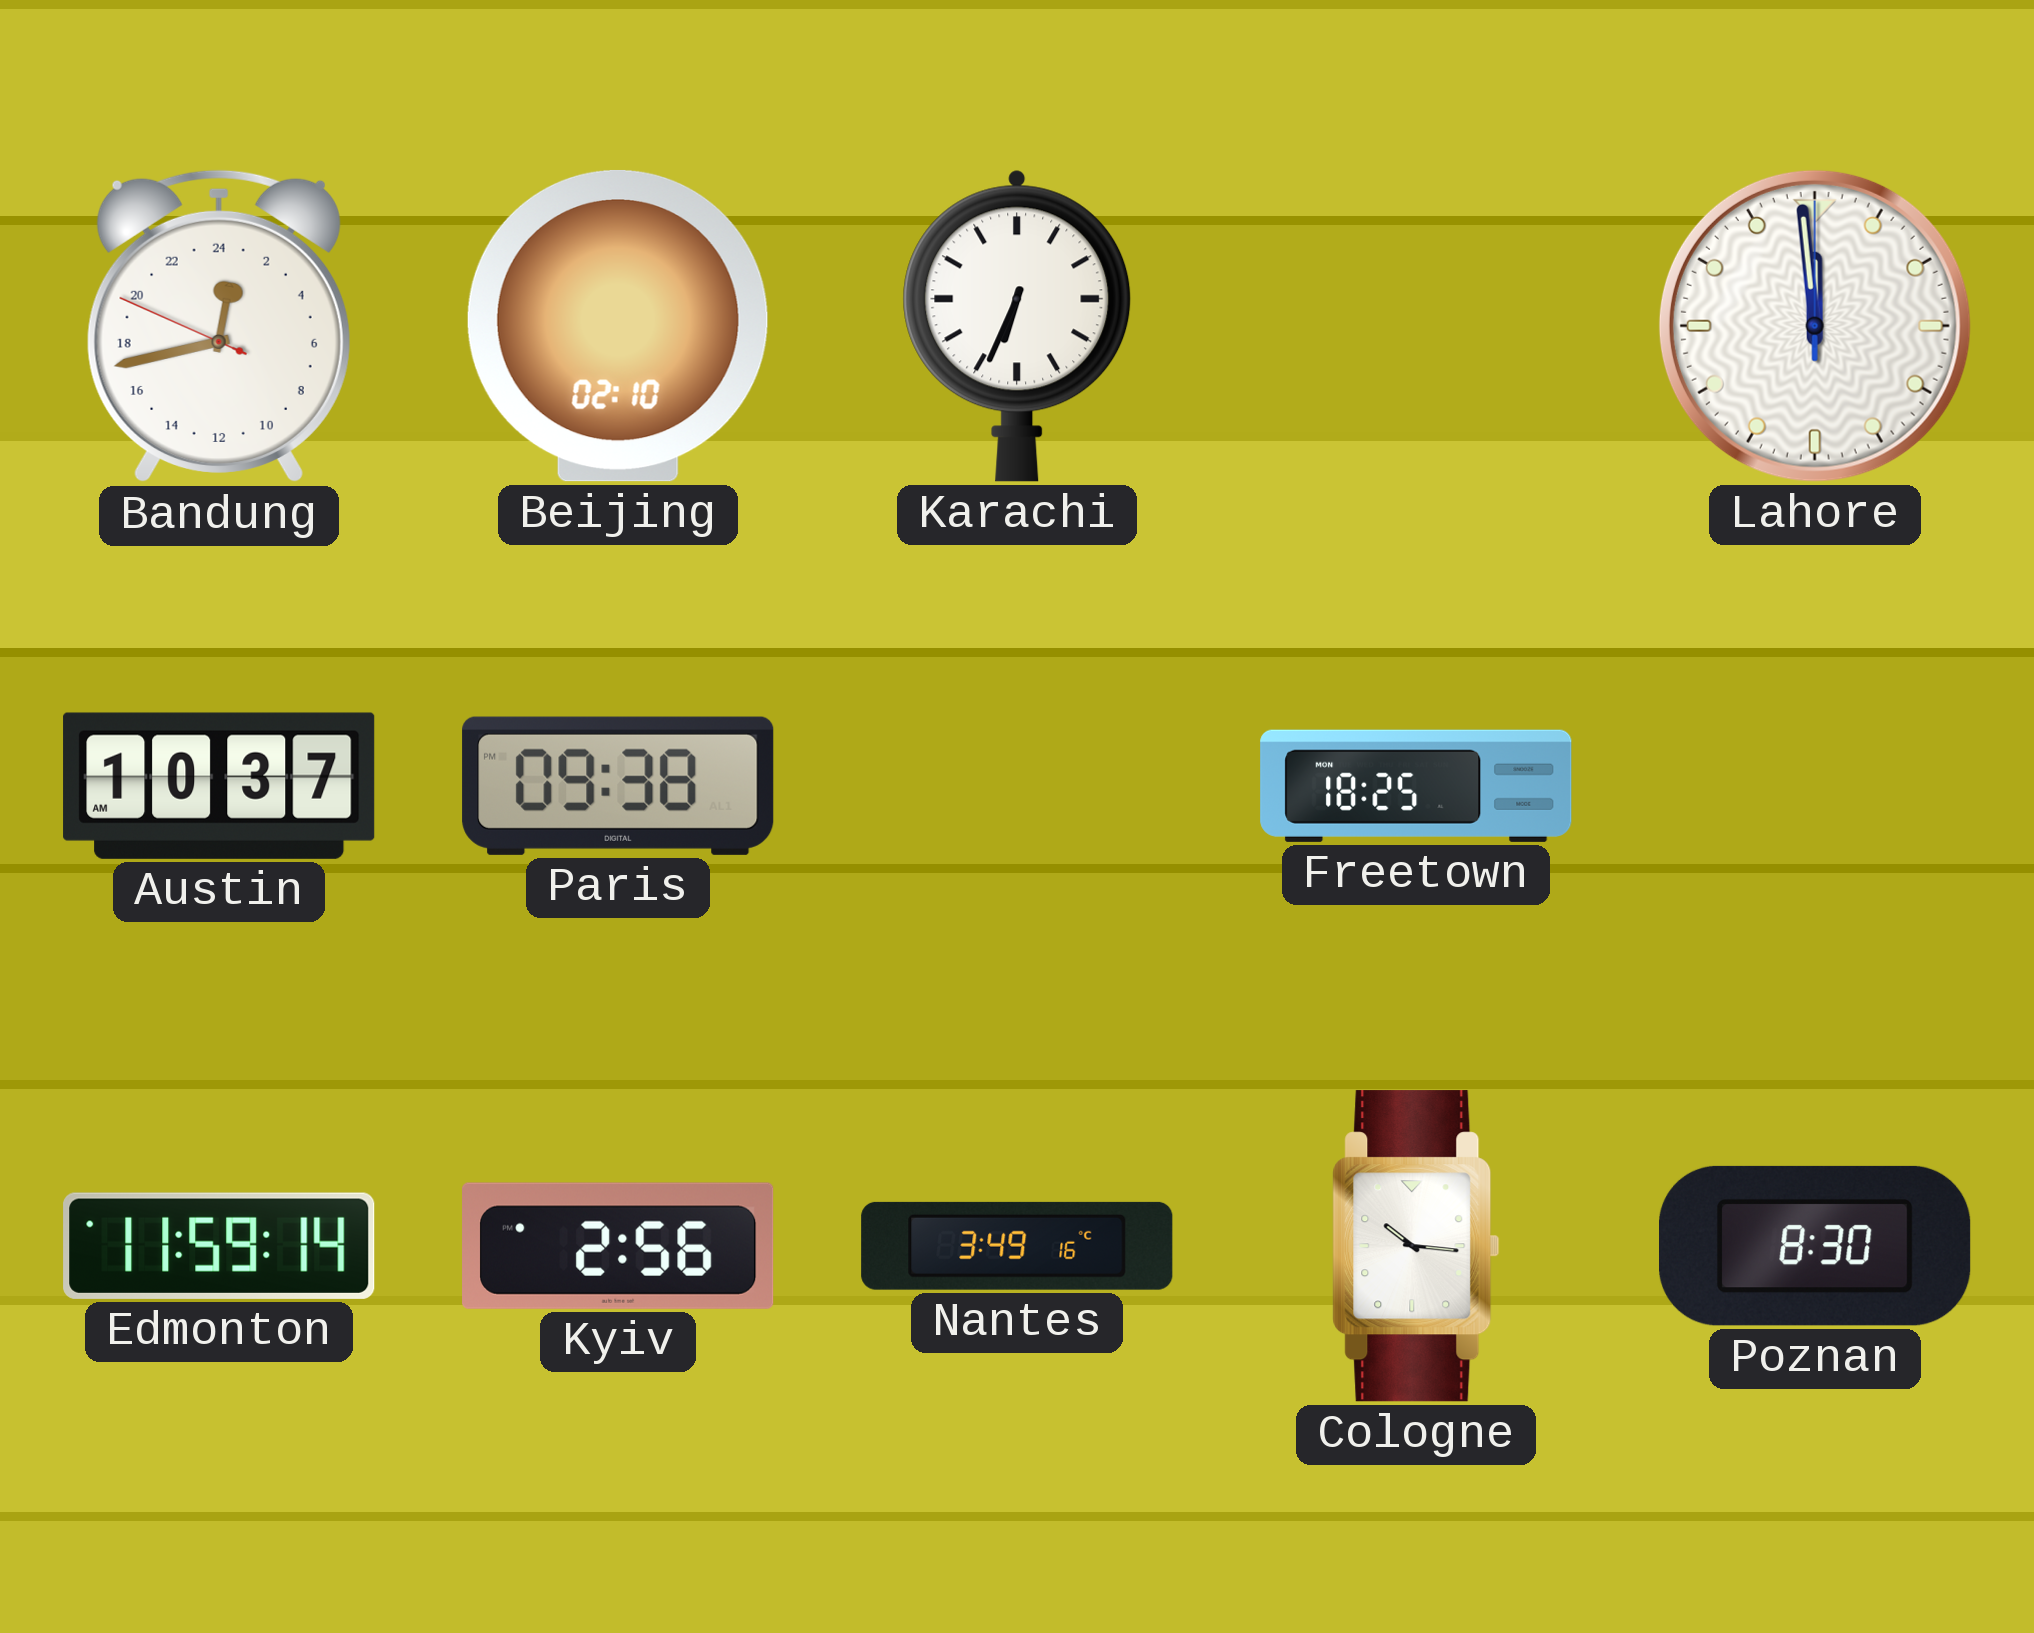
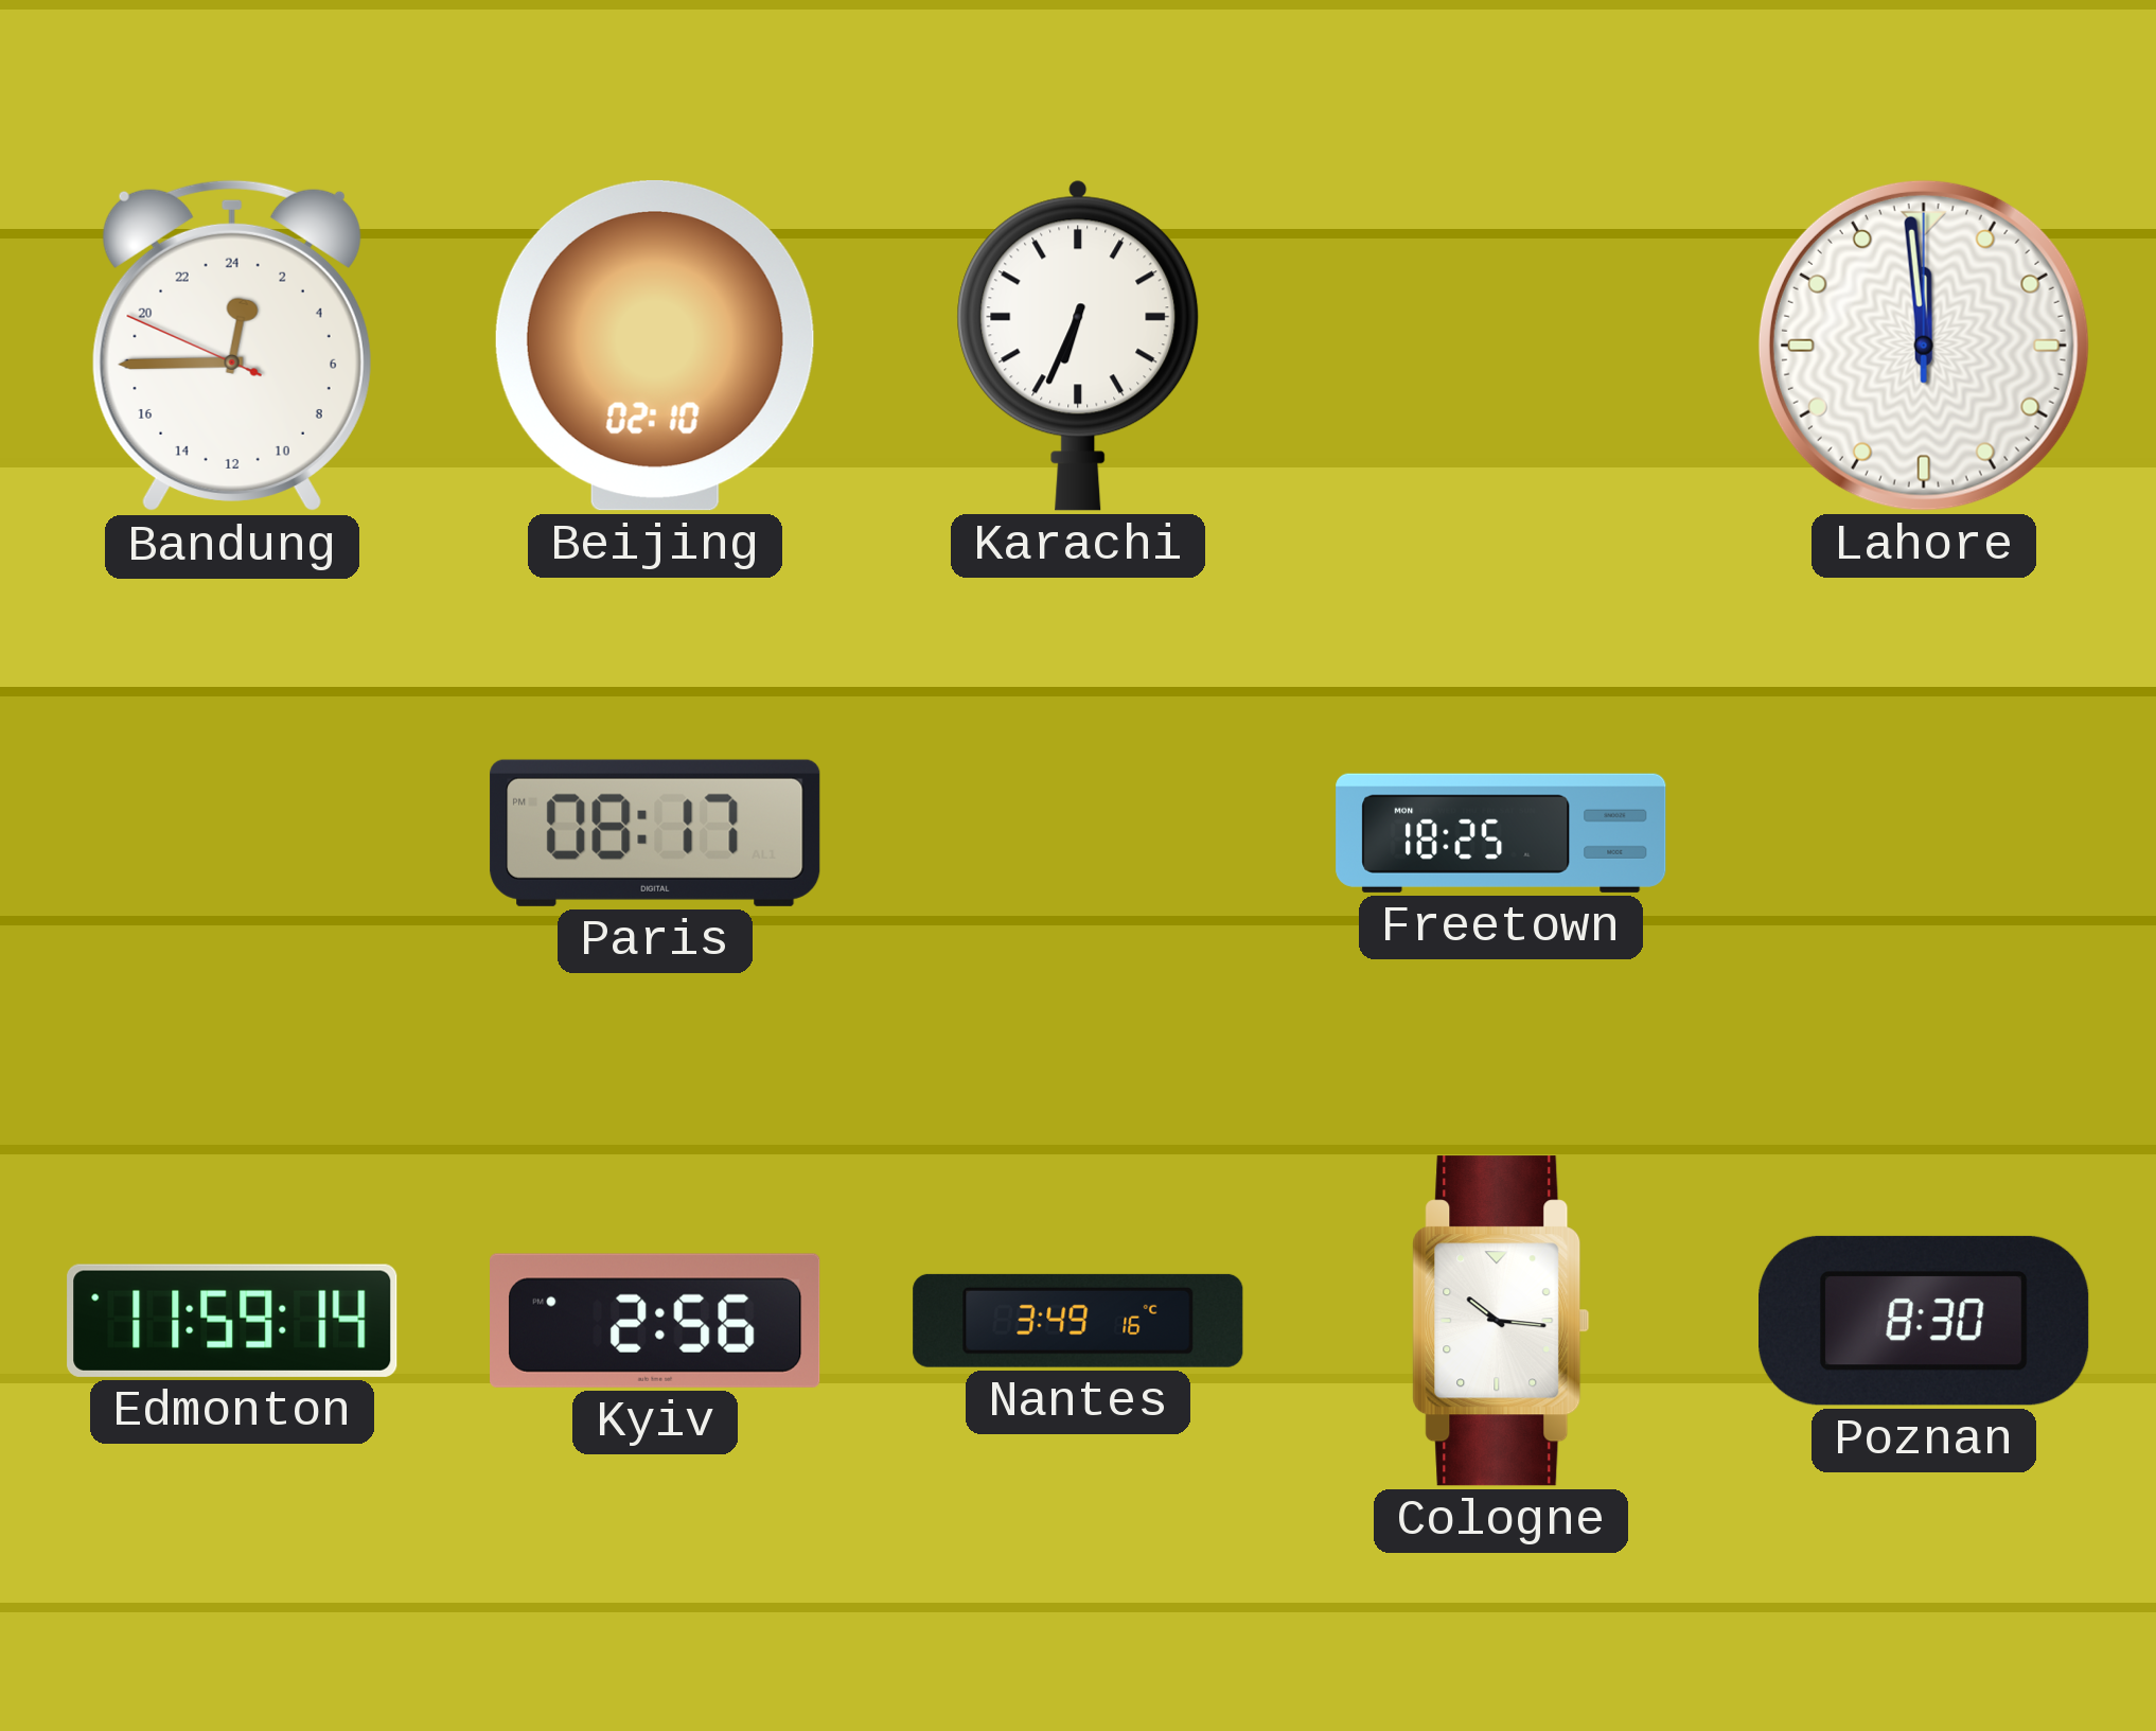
Bandung: 0:42 -> 0:44
Austin: 10:37 -> none
Paris: 09:38 -> 08:17
